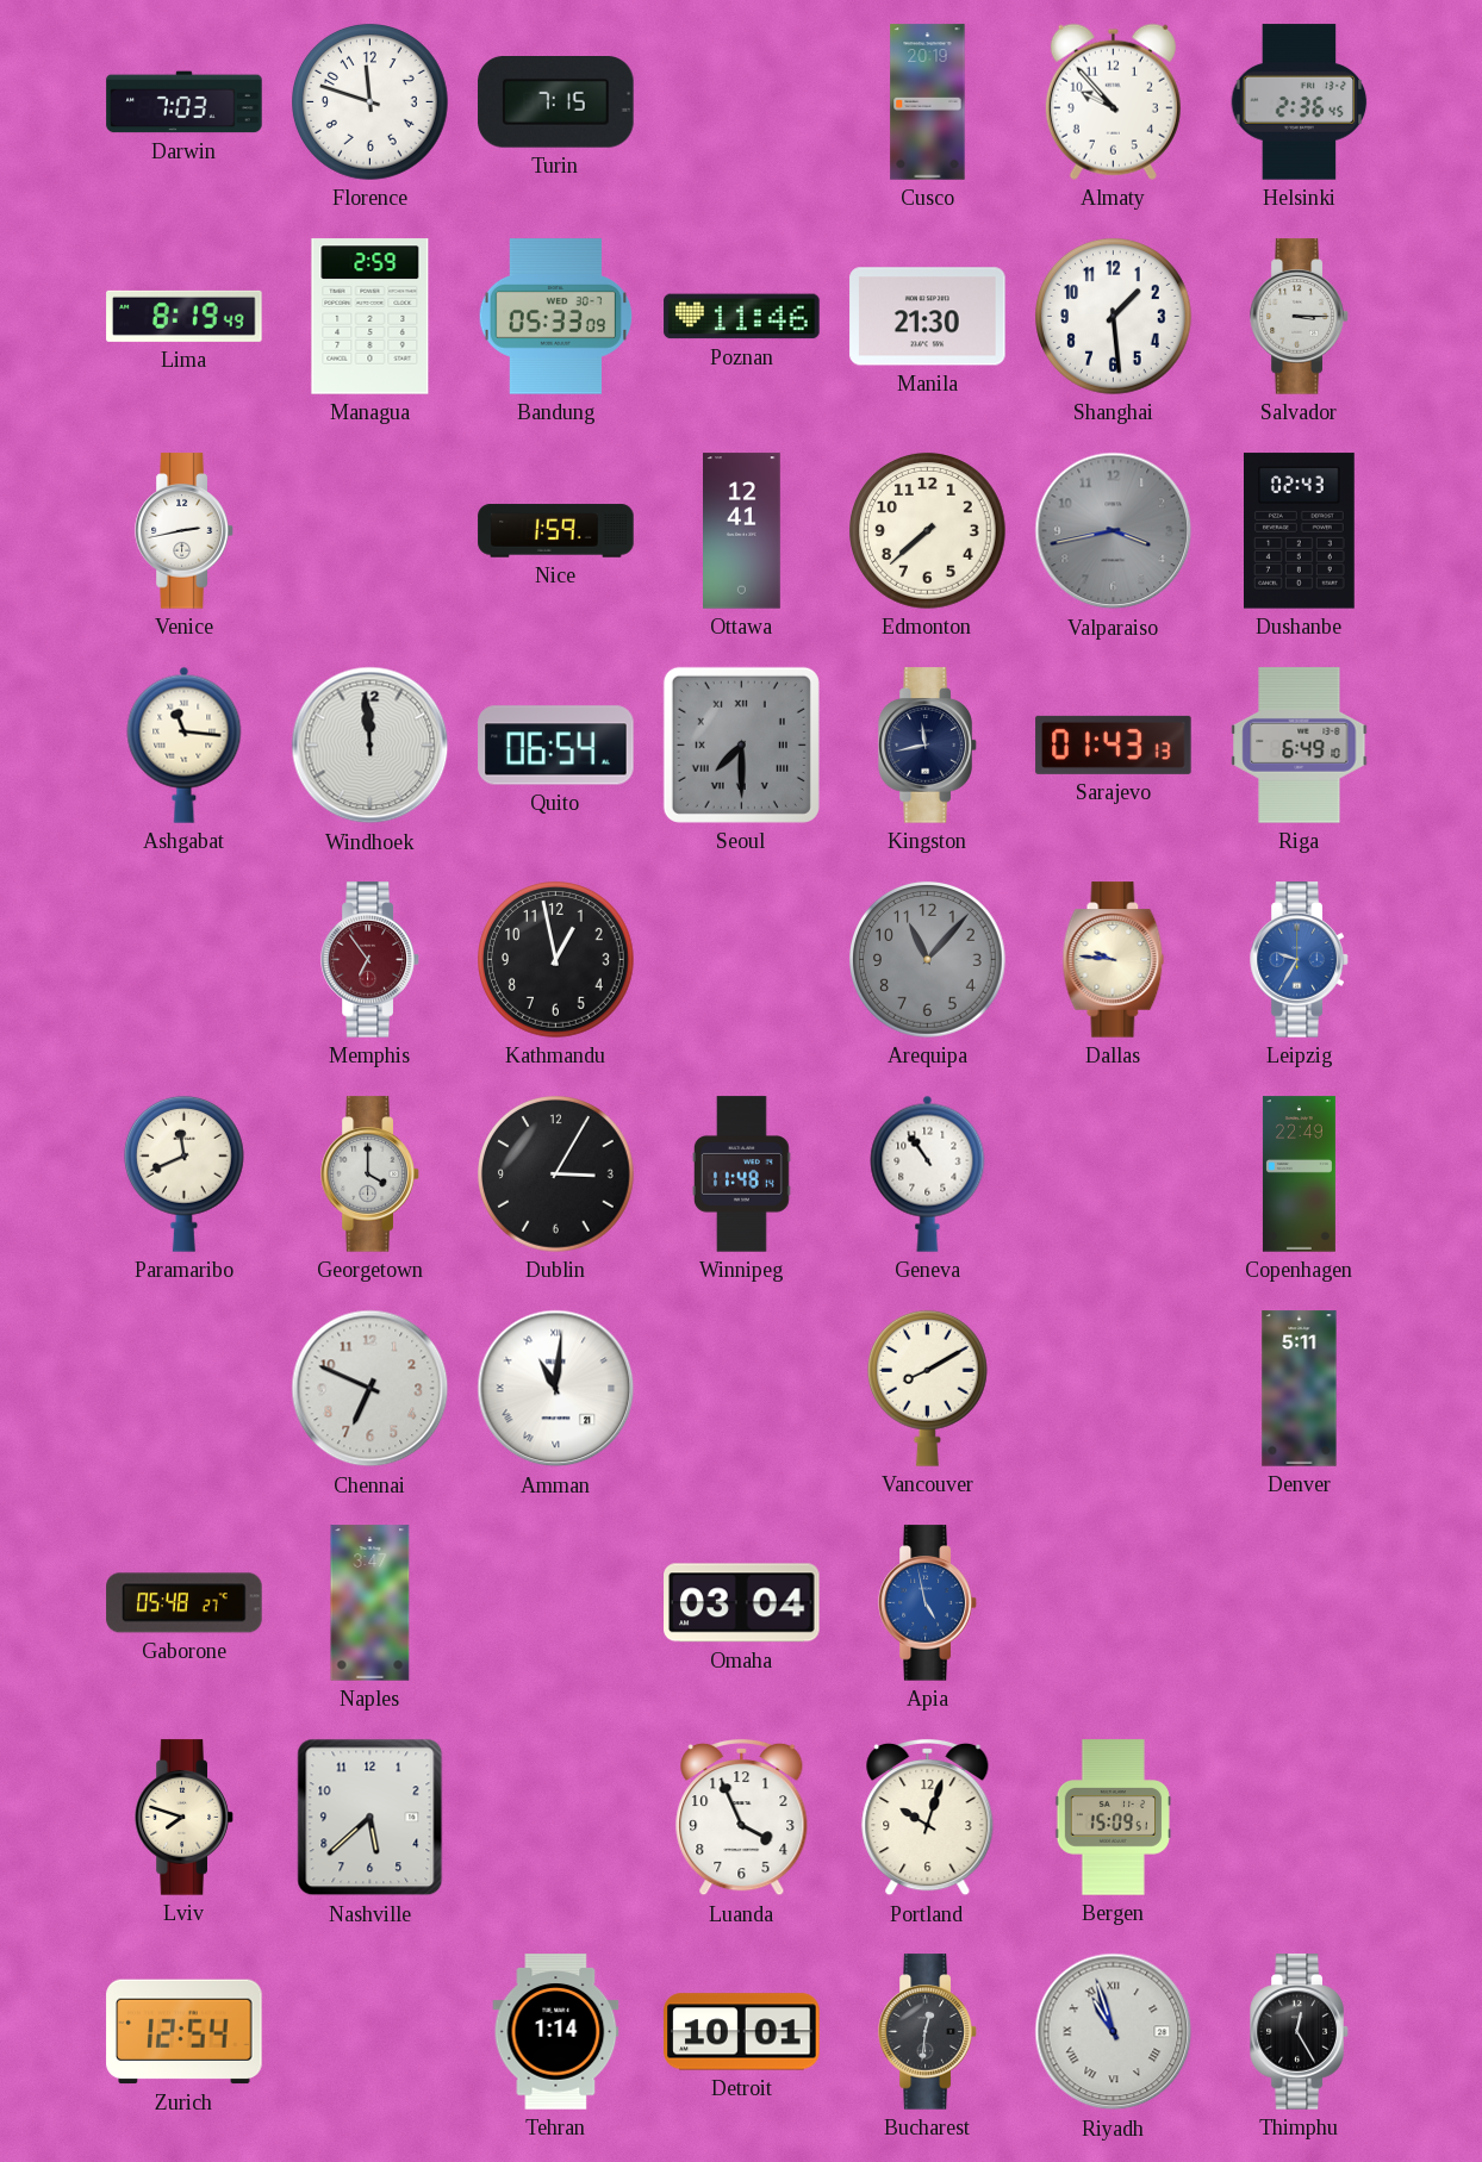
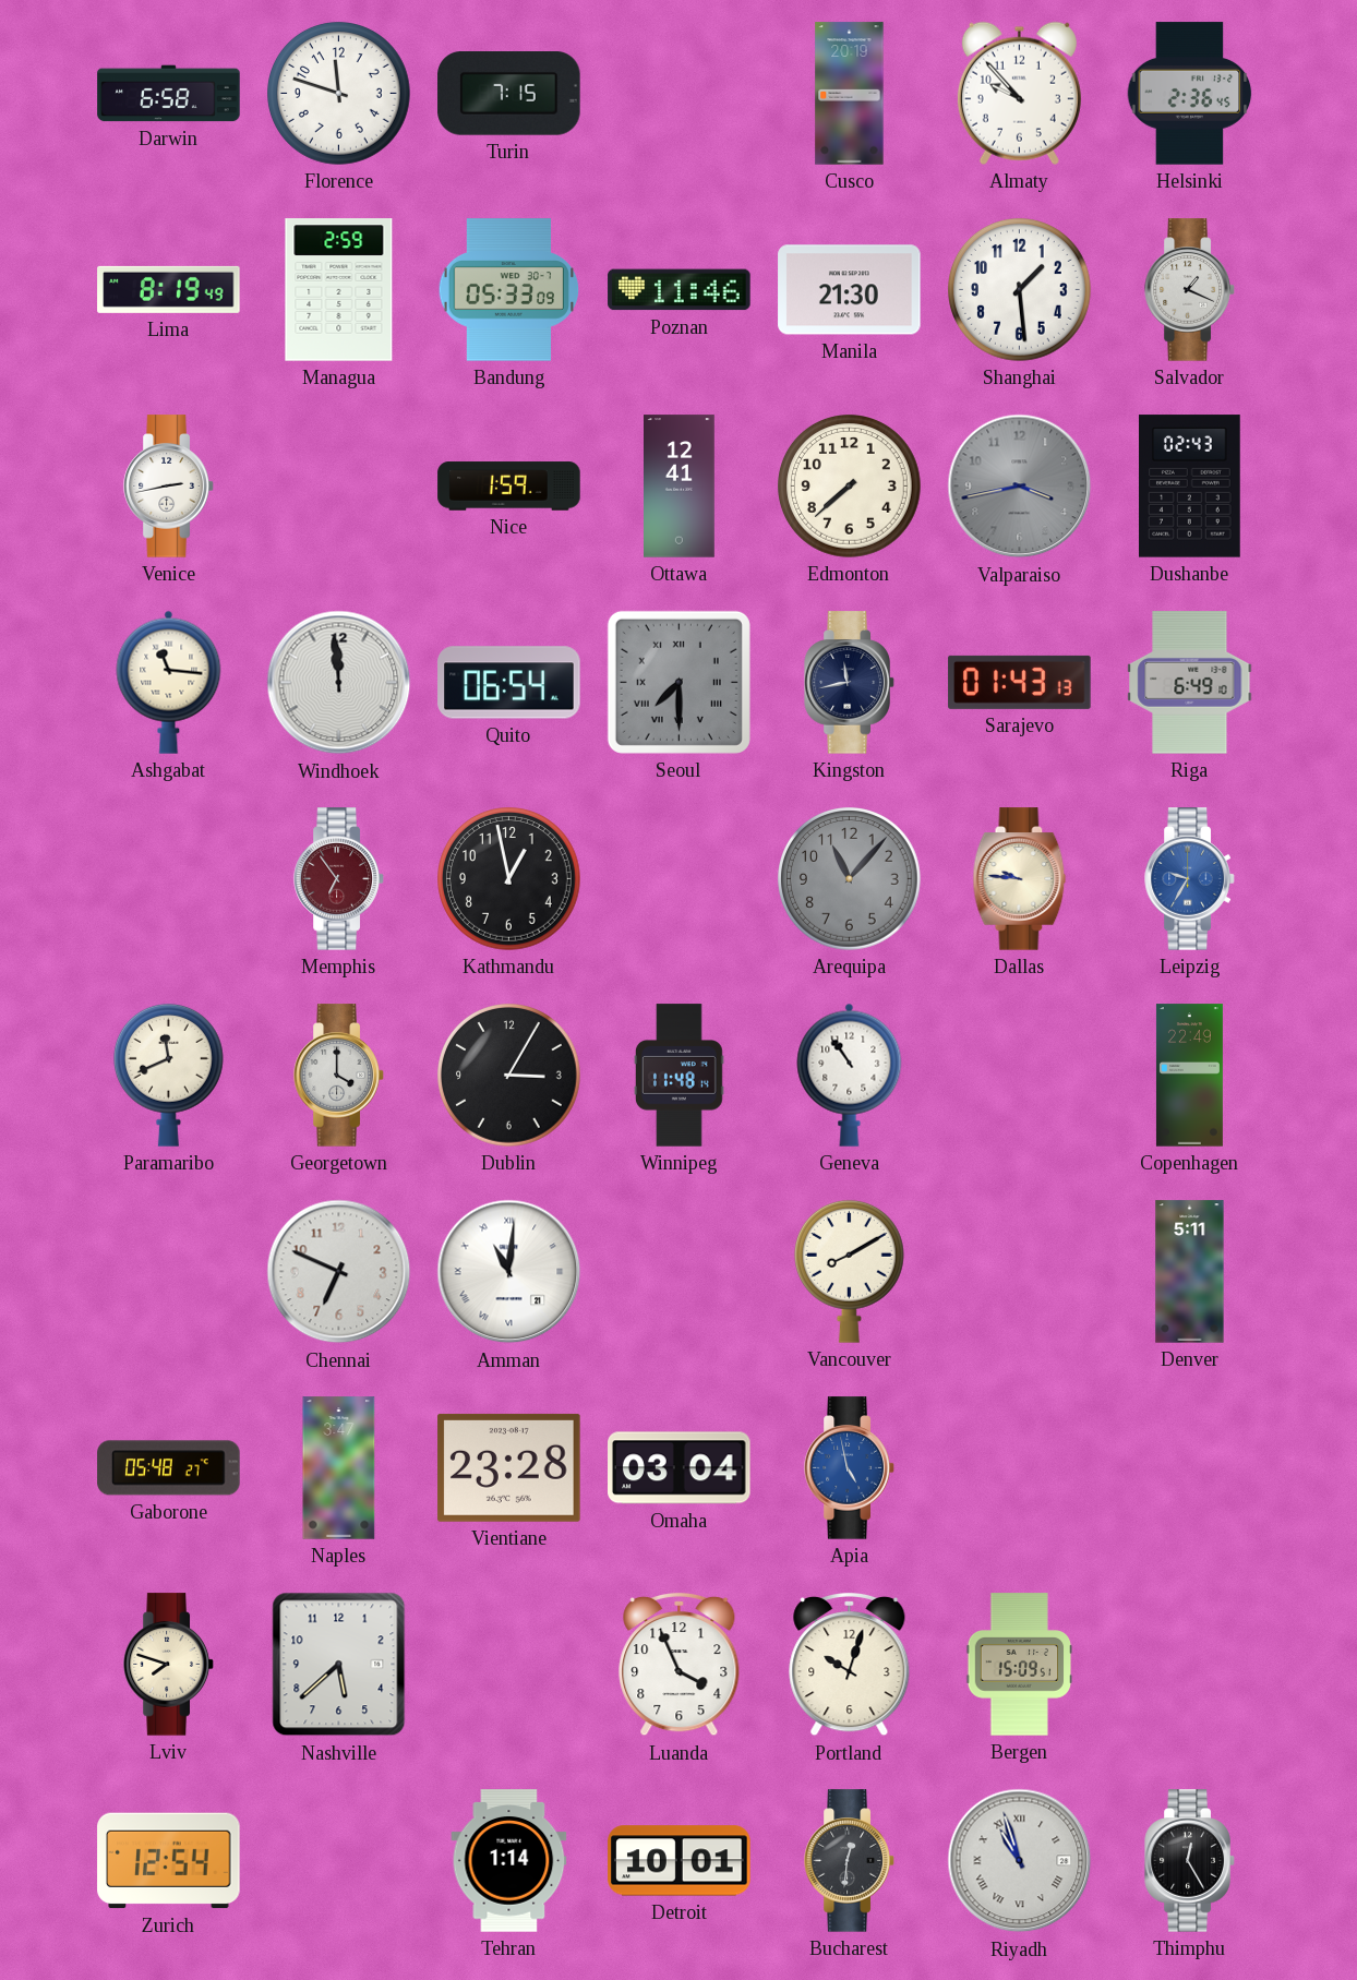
Darwin: 7:03 -> 6:58
Salvador: 3:15 -> 1:19
Vientiane: none -> 23:28
